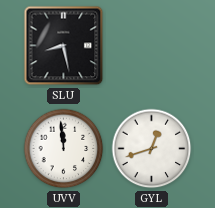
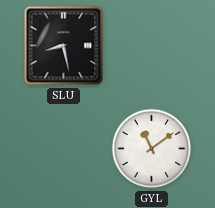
UVV: 11:59 -> none
GYL: 12:42 -> 11:09
